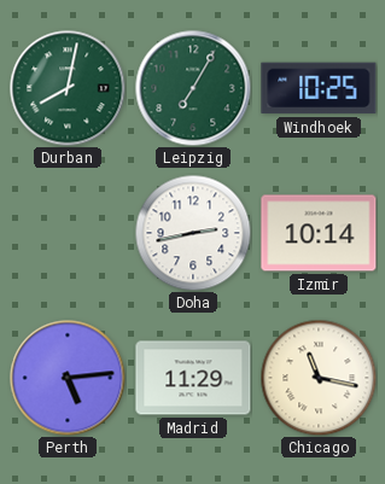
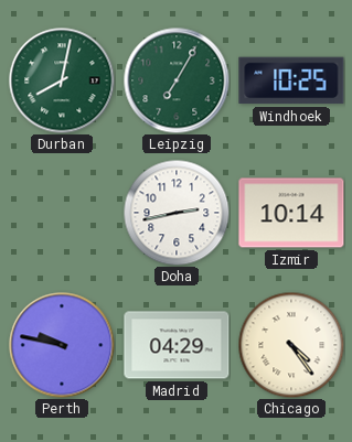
Perth: 5:14 -> 9:47
Madrid: 11:29 -> 04:29
Chicago: 11:17 -> 4:24
